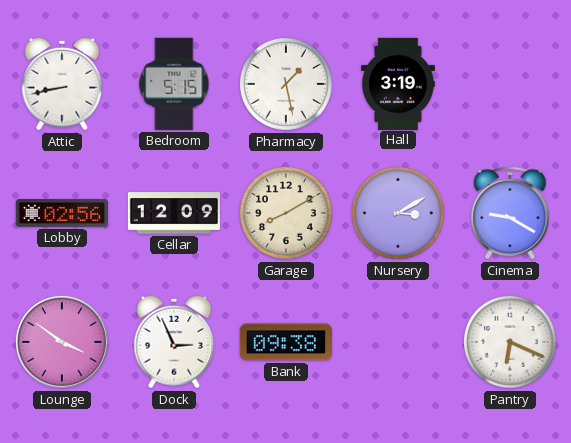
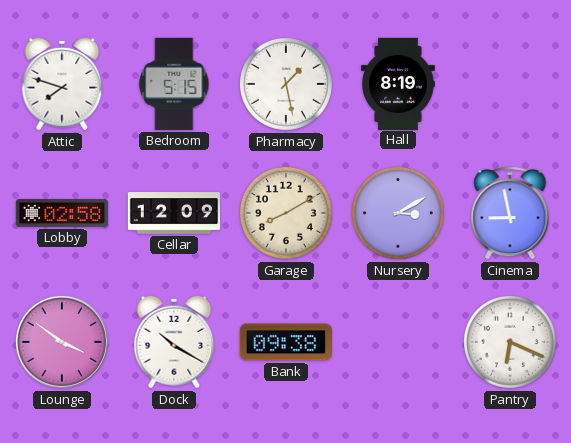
Attic: 8:43 -> 7:48
Hall: 3:19 -> 8:19
Lobby: 02:56 -> 02:58
Cinema: 9:20 -> 8:58
Dock: 2:56 -> 10:20
